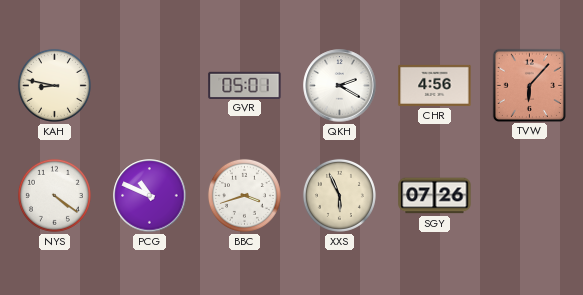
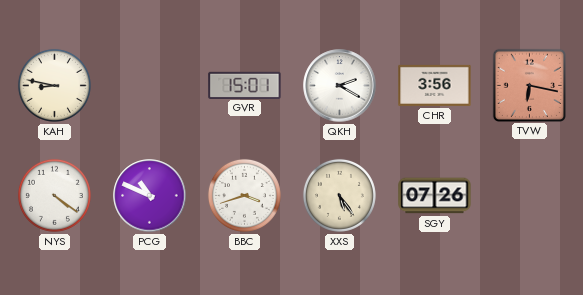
GVR: 05:01 -> 15:01
CHR: 4:56 -> 3:56
TVW: 6:07 -> 6:17
XXS: 5:56 -> 5:24
